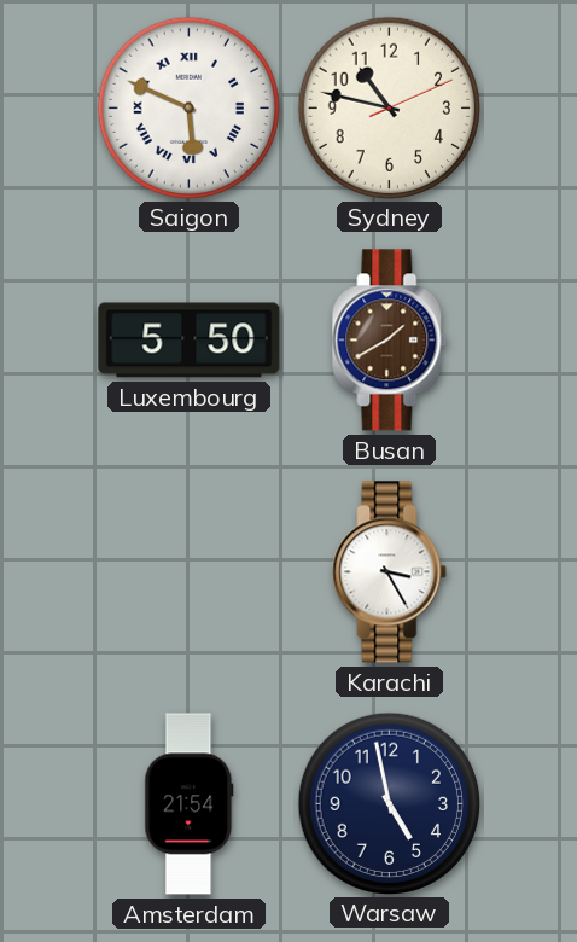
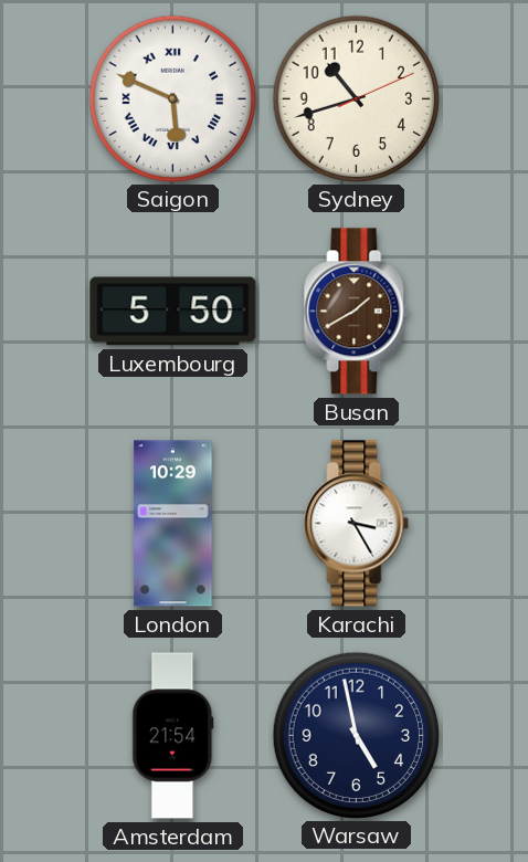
Sydney: 10:47 -> 10:42
London: none -> 10:29
